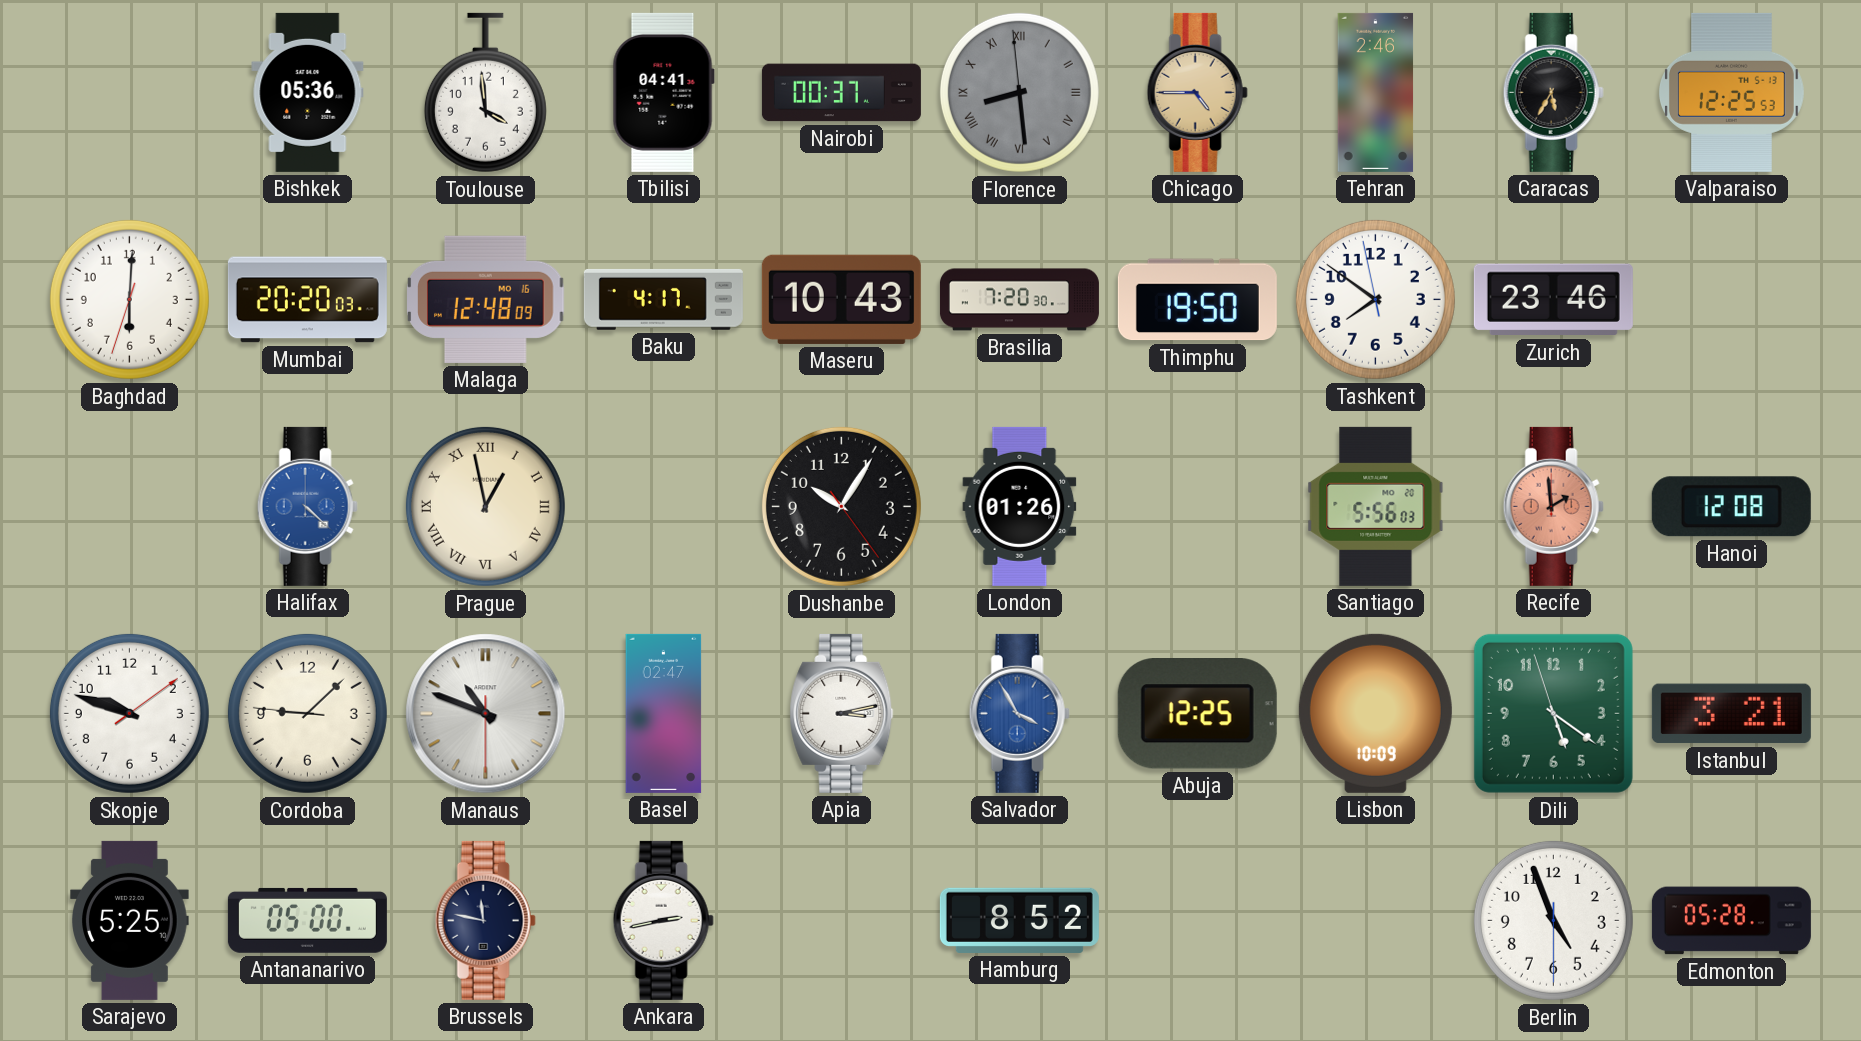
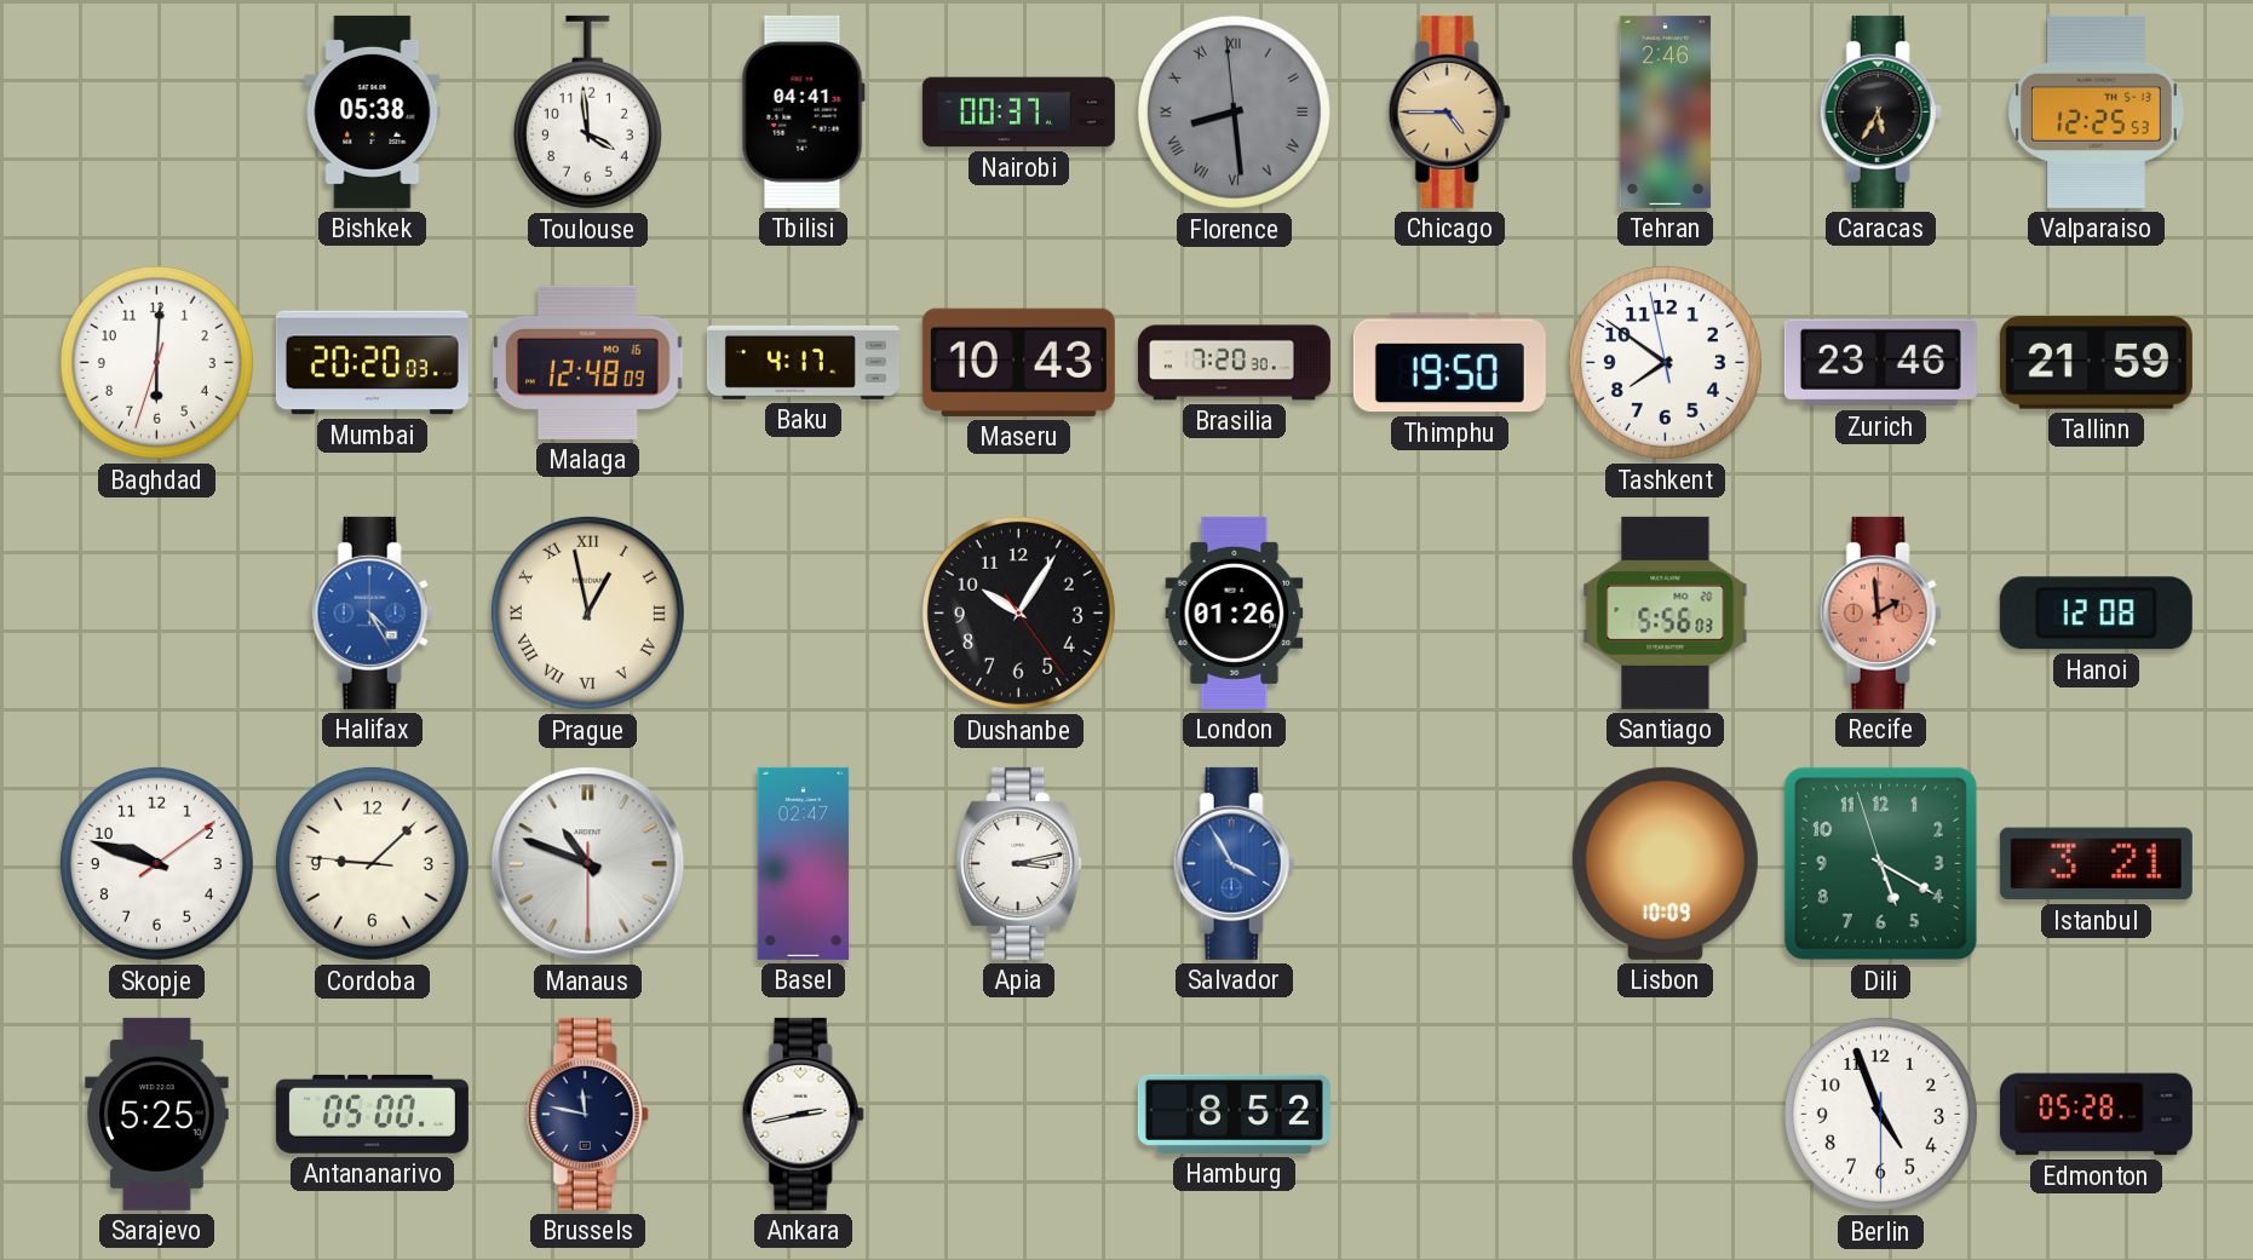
Bishkek: 05:36 -> 05:38
Tallinn: none -> 21:59
Halifax: 4:22 -> 4:25
Abuja: 12:25 -> none
Dili: 5:20 -> 5:19
